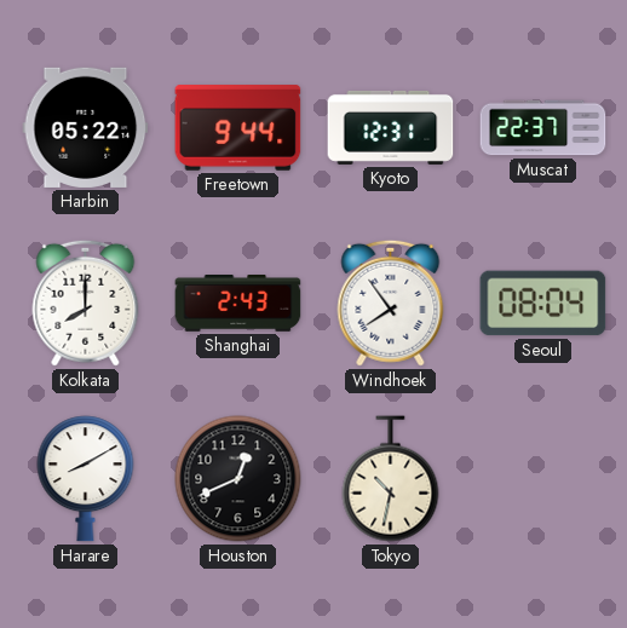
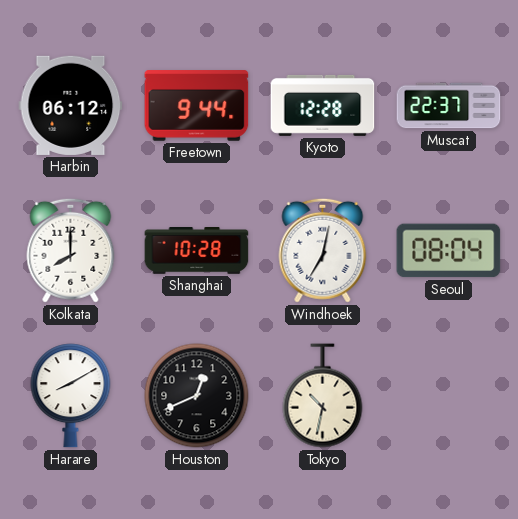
Harbin: 05:22 -> 06:12
Kyoto: 12:31 -> 12:28
Shanghai: 2:43 -> 10:28
Windhoek: 7:54 -> 7:02
